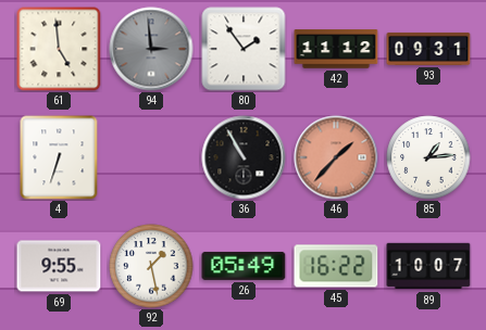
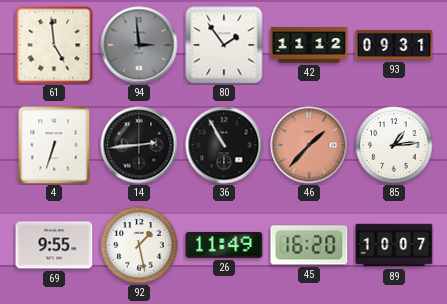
14: none -> 2:44
26: 05:49 -> 11:49
45: 16:22 -> 16:20
